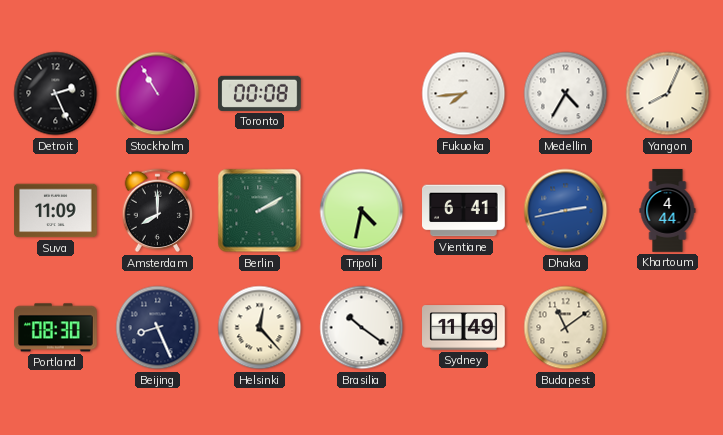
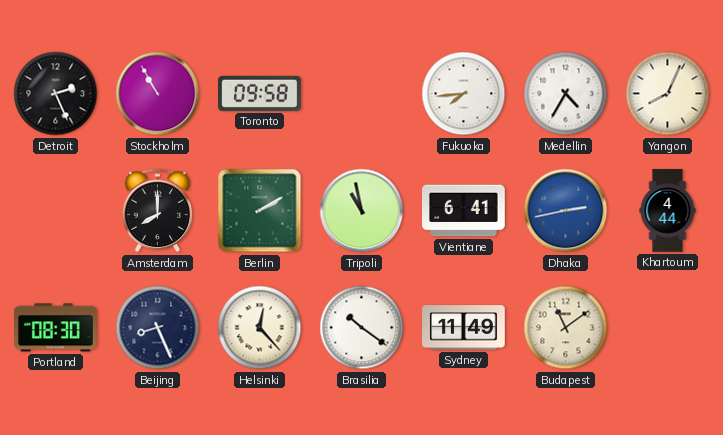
Toronto: 00:08 -> 09:58
Suva: 11:09 -> none
Tripoli: 4:32 -> 10:58
